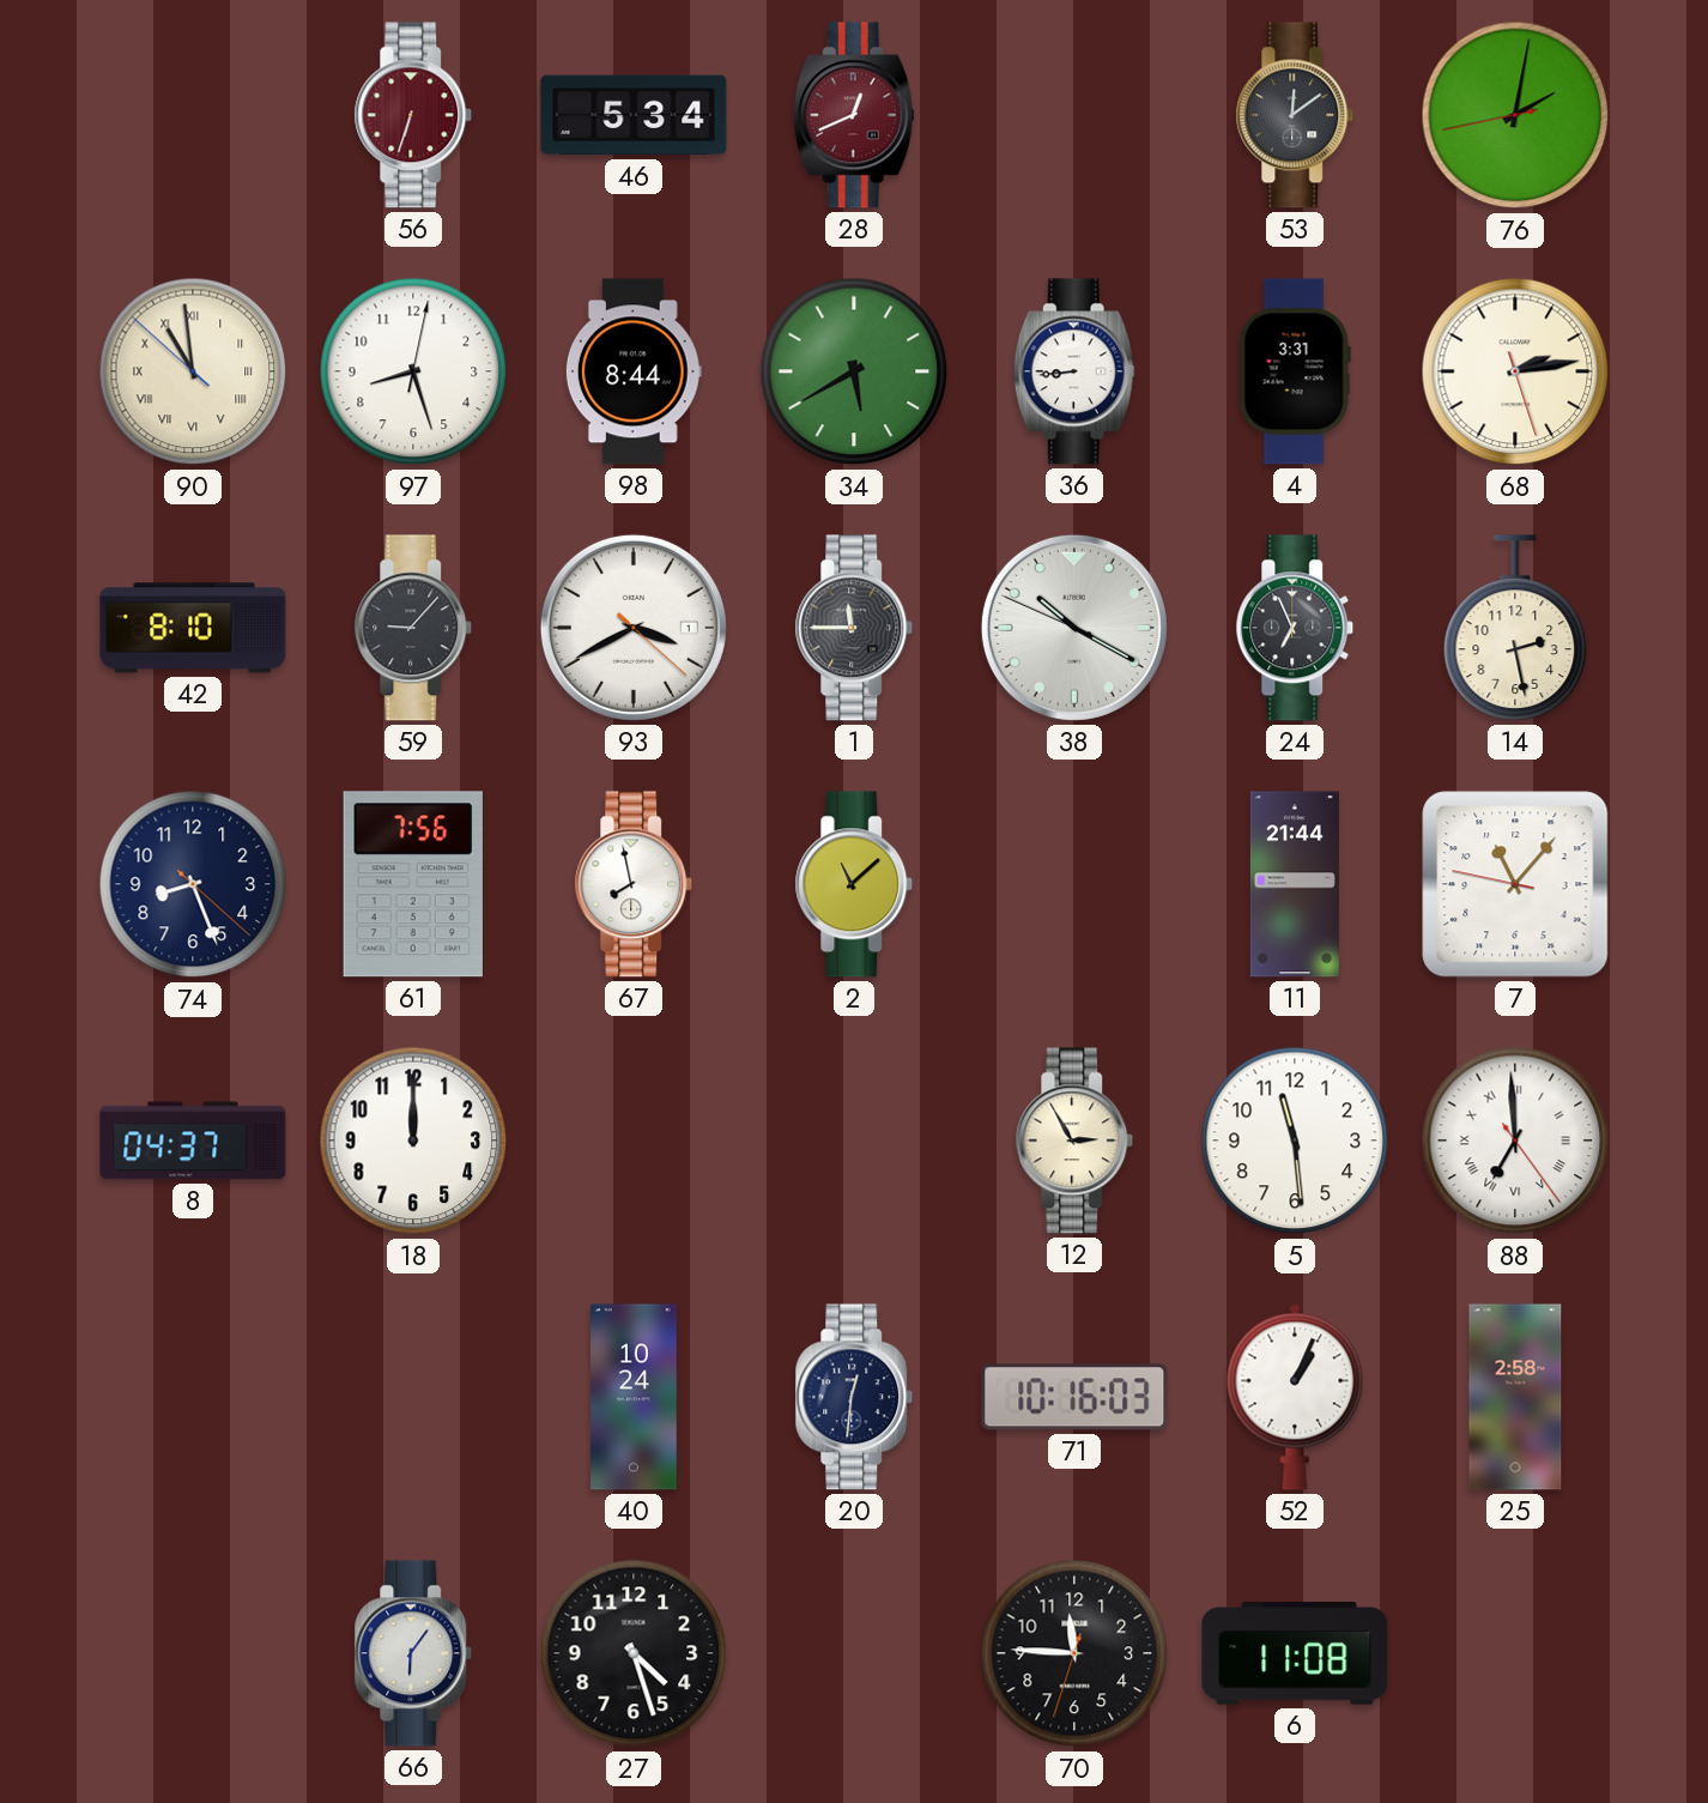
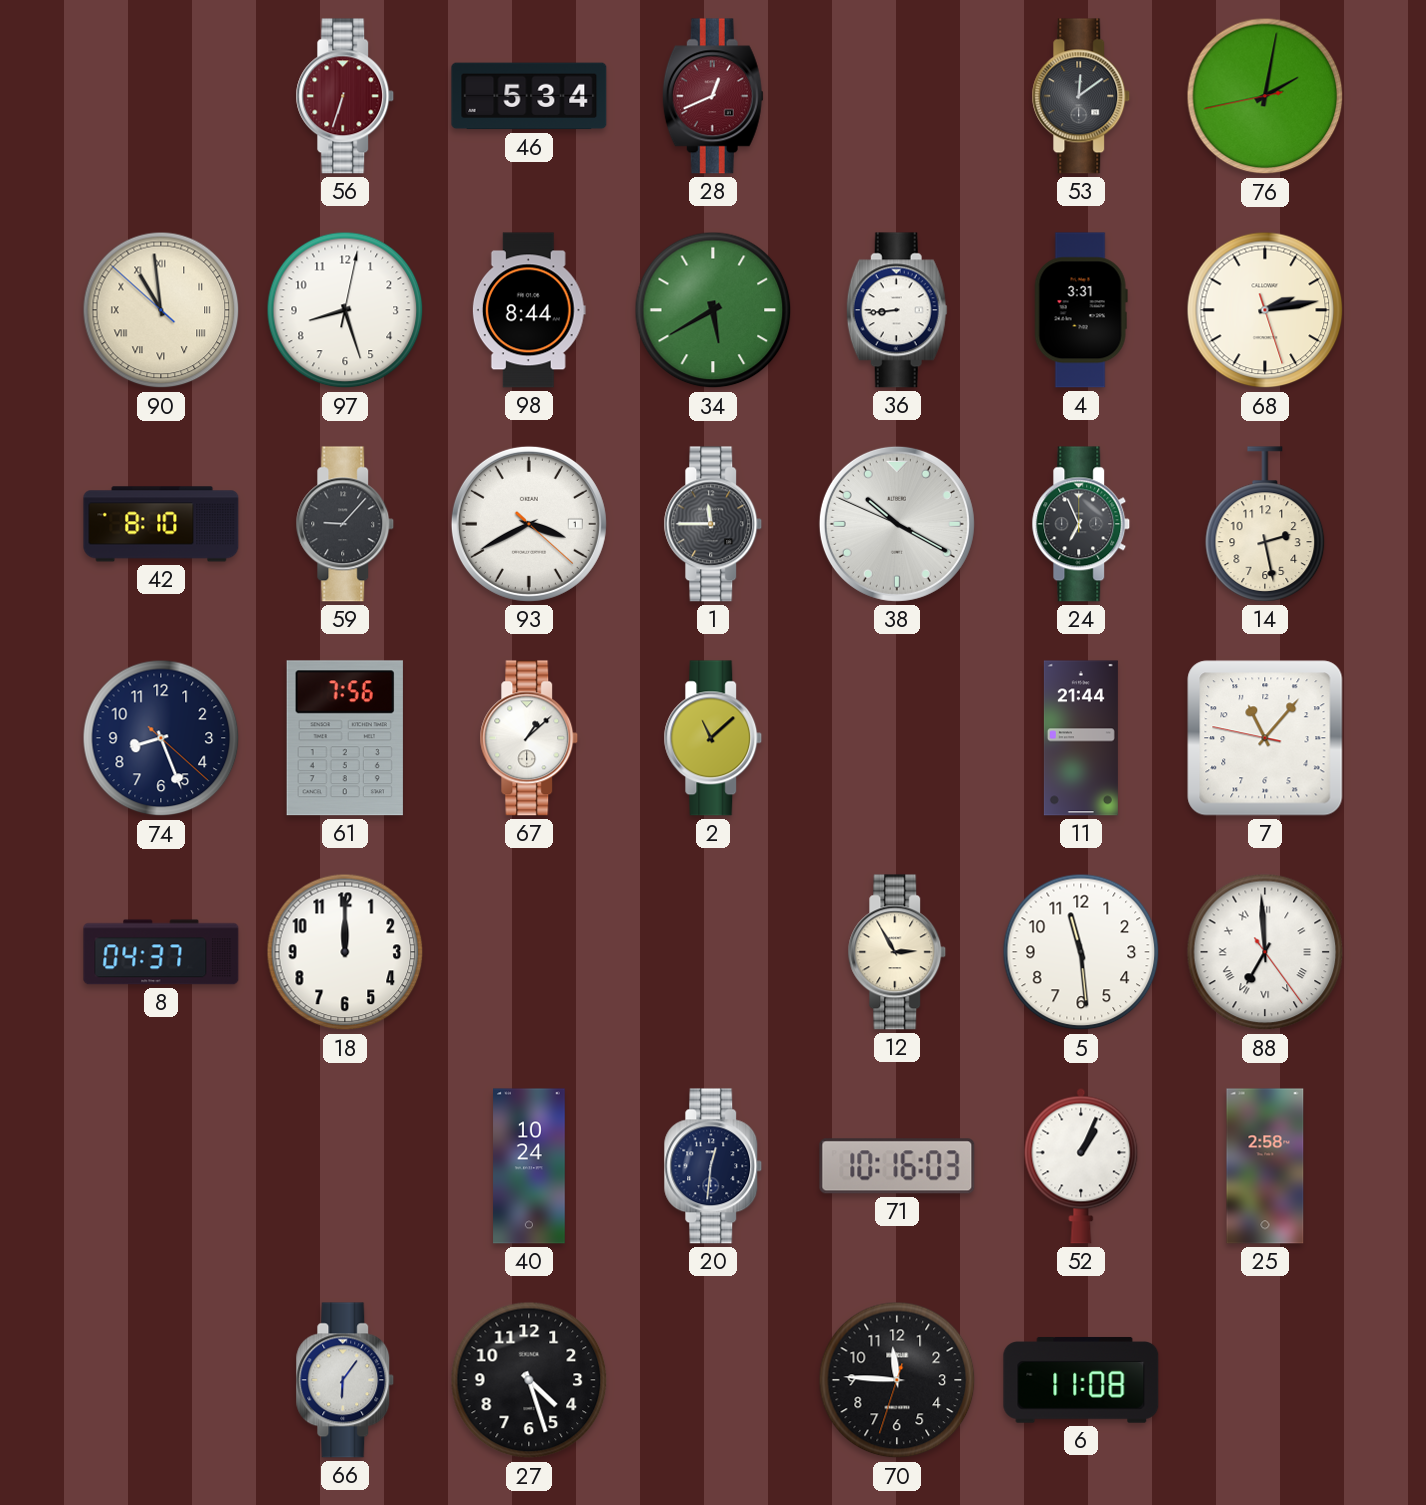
67: 7:58 -> 1:08
